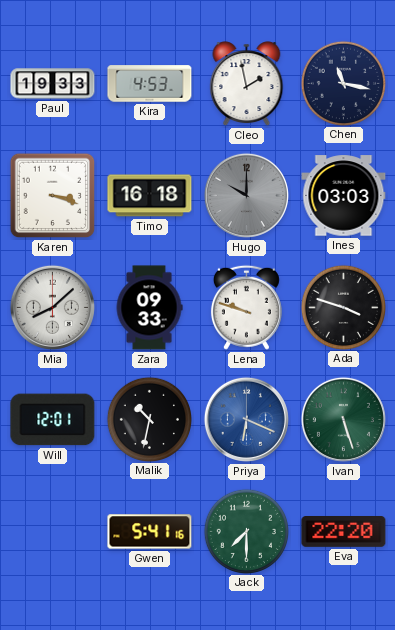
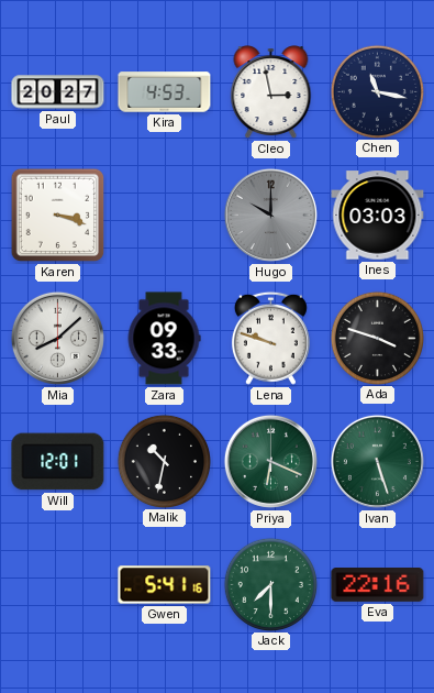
Paul: 19:33 -> 20:27
Cleo: 1:58 -> 2:58
Timo: 16:18 -> none
Priya dial: blue -> green
Eva: 22:20 -> 22:16
